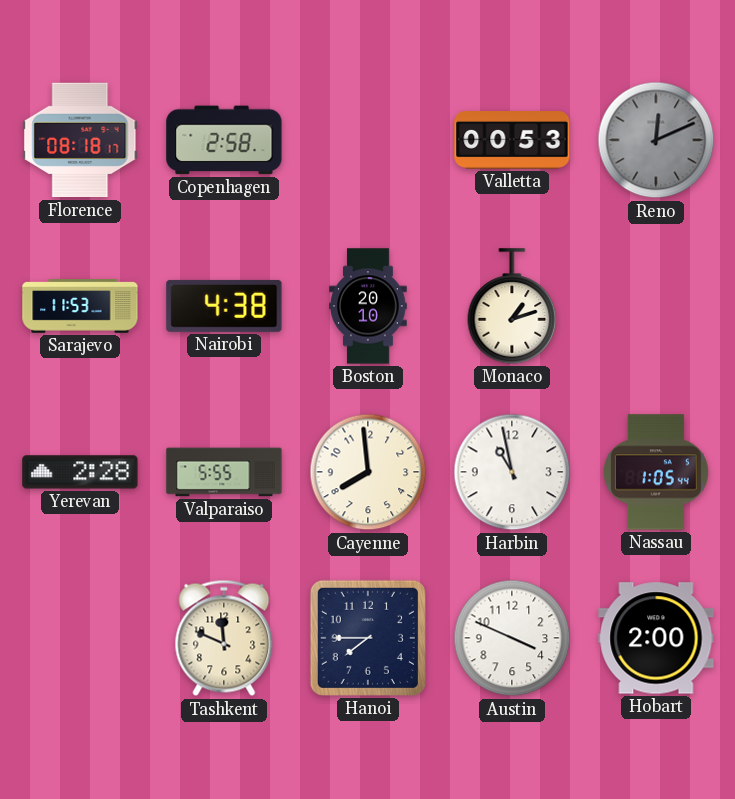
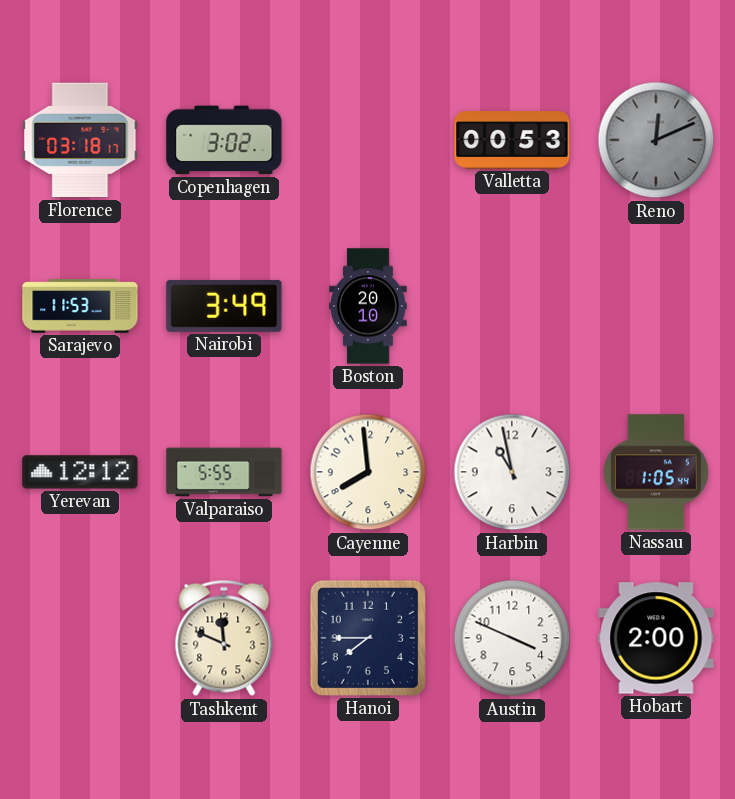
Florence: 08:18 -> 03:18
Copenhagen: 2:58 -> 3:02
Nairobi: 4:38 -> 3:49
Monaco: 1:12 -> none
Yerevan: 2:28 -> 12:12
